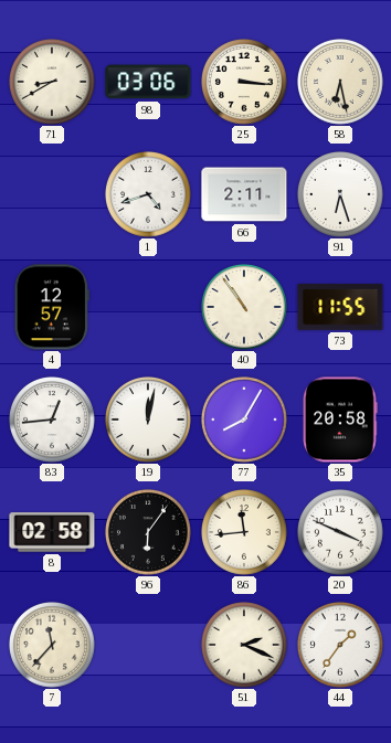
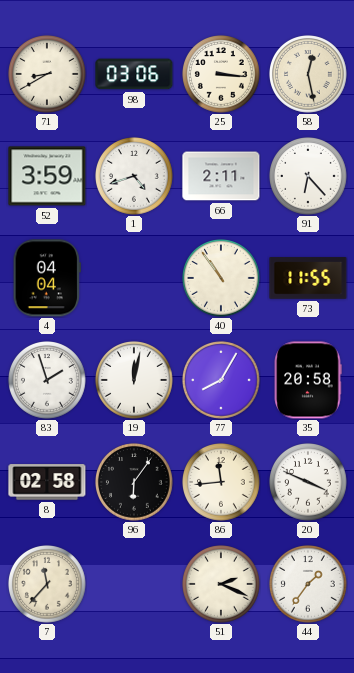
58: 6:28 -> 12:28
52: none -> 3:59
91: 6:27 -> 6:23
4: 12:57 -> 04:04
83: 12:44 -> 1:57
